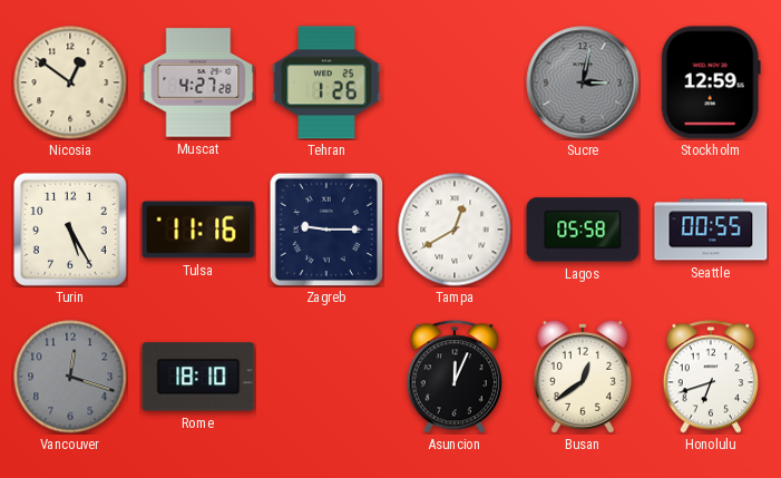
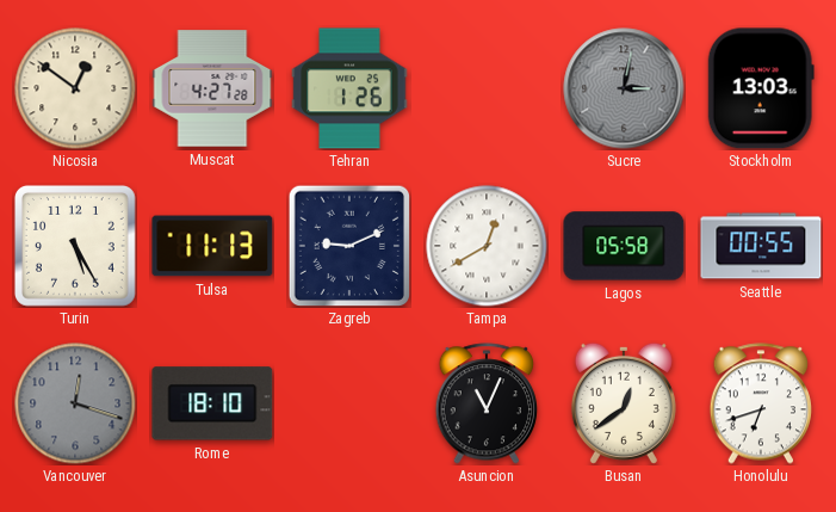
Stockholm: 12:59 -> 13:03
Tulsa: 11:16 -> 11:13
Zagreb: 9:15 -> 9:11
Asuncion: 12:04 -> 11:04
